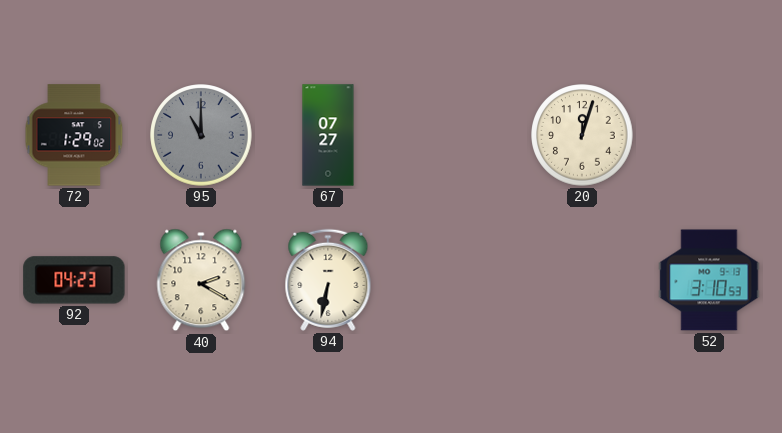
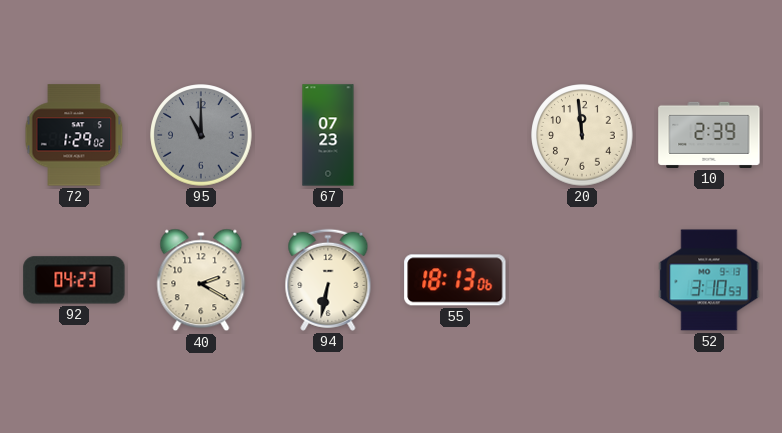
67: 07:27 -> 07:23
20: 12:03 -> 11:59
10: none -> 2:39
55: none -> 18:13
